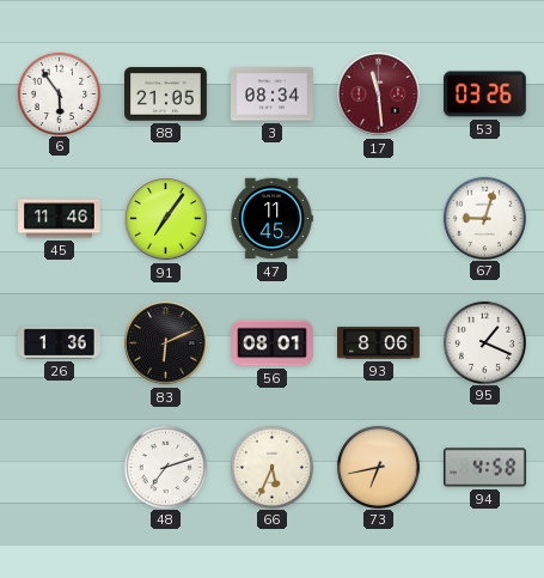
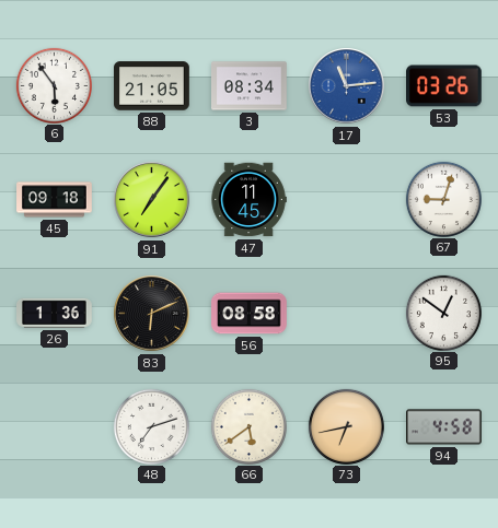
17: 11:29 -> 11:14
17 dial: burgundy -> blue
45: 11:46 -> 09:18
56: 08:01 -> 08:58
93: 8:06 -> none
95: 1:19 -> 12:51
66: 5:34 -> 5:39
